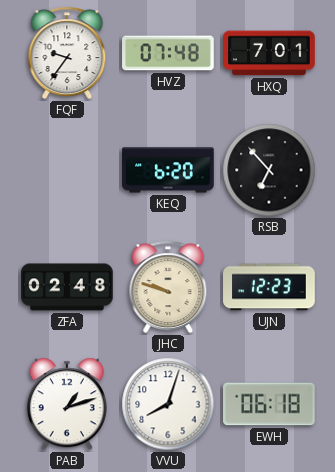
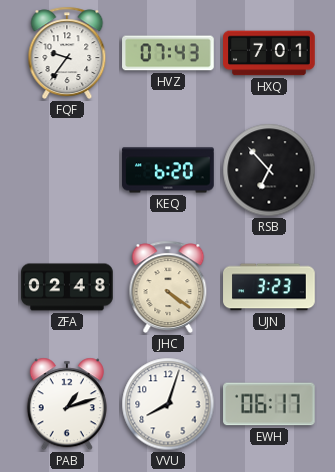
HVZ: 07:48 -> 07:43
JHC: 9:48 -> 4:21
UJN: 12:23 -> 3:23
EWH: 06:18 -> 06:17
